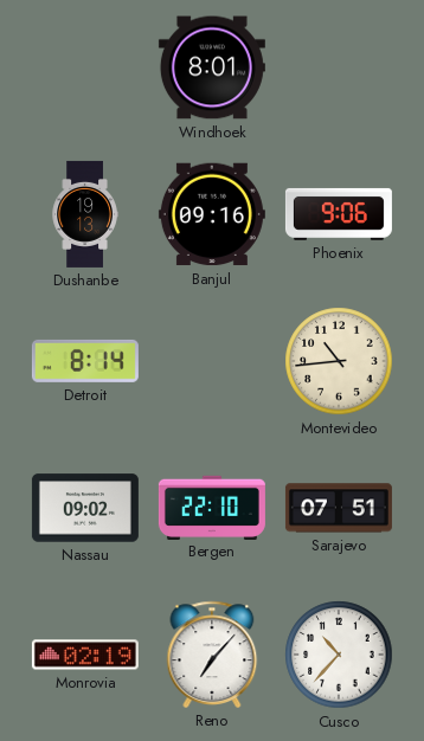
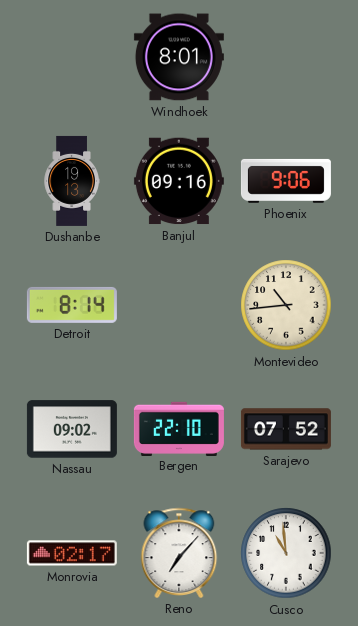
Sarajevo: 07:51 -> 07:52
Monrovia: 02:19 -> 02:17
Cusco: 10:37 -> 10:59
